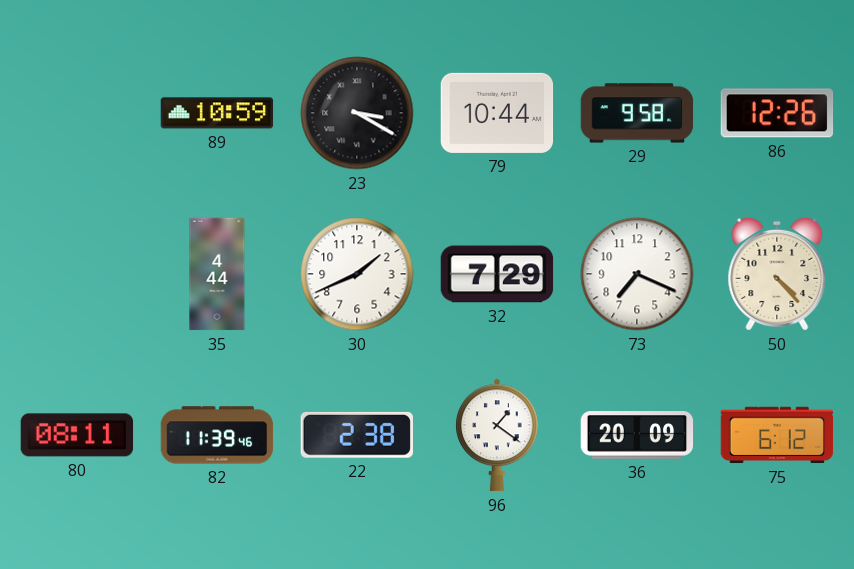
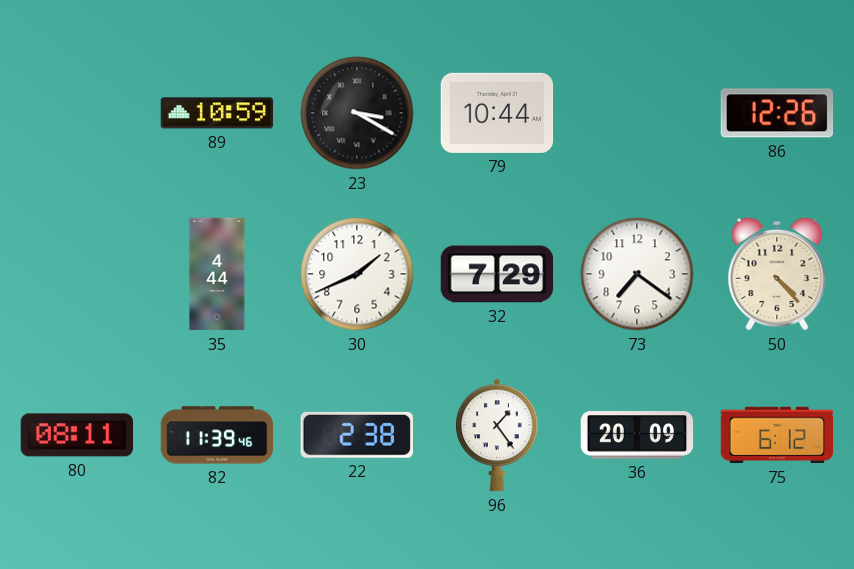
29: 9:58 -> none
73: 7:19 -> 7:21
96: 1:21 -> 1:24
